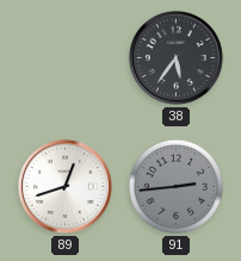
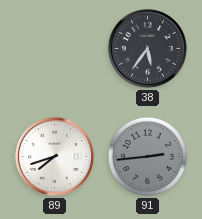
89: 12:42 -> 7:42
